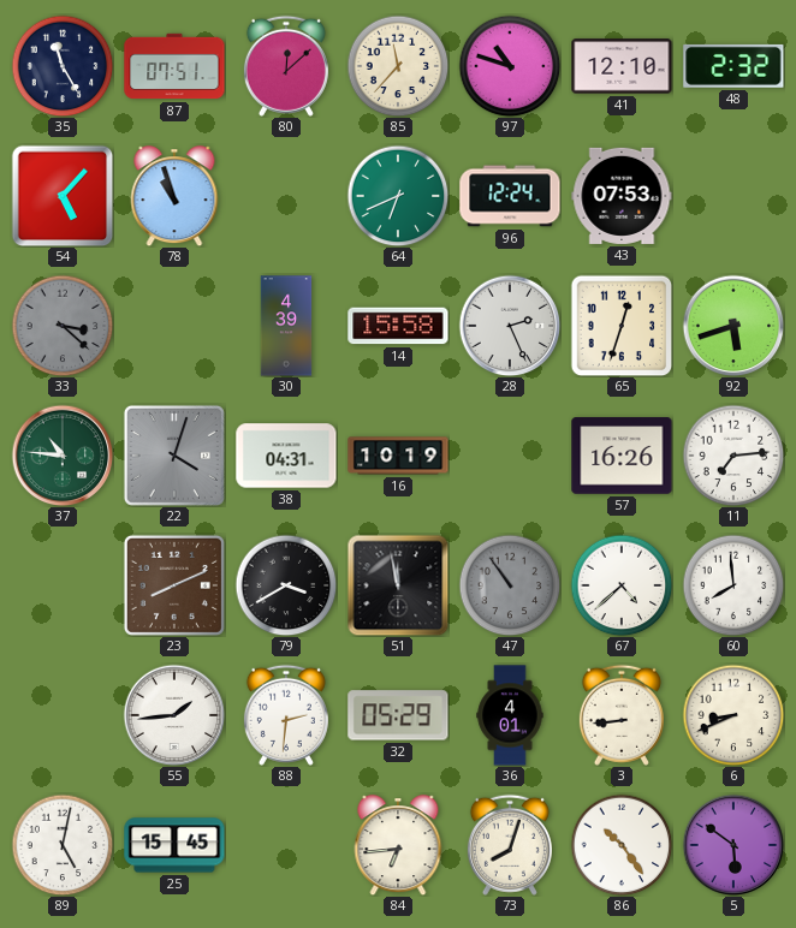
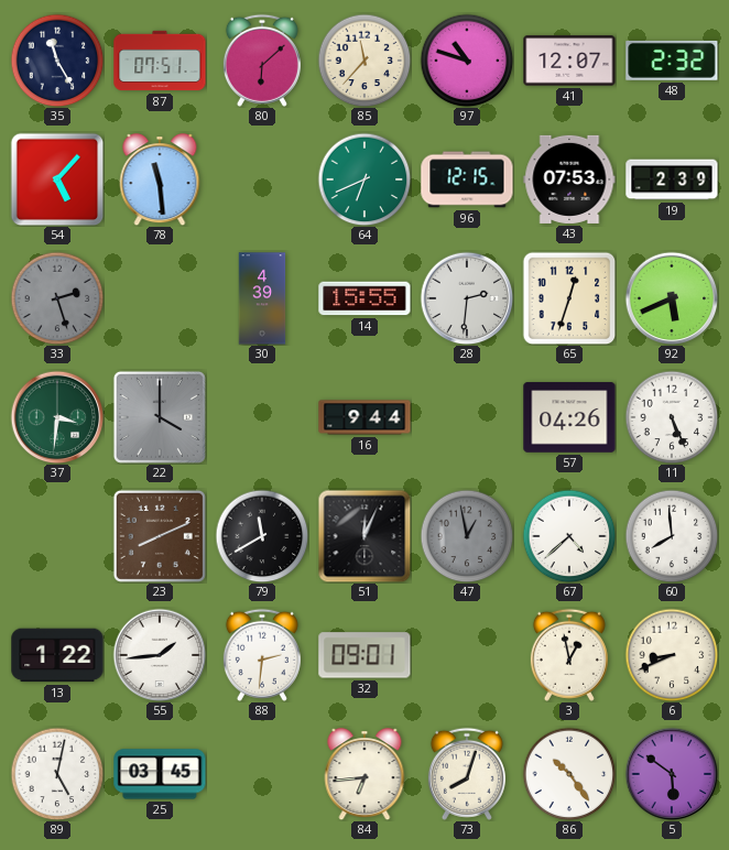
80: 12:08 -> 6:08
41: 12:10 -> 12:07
78: 10:57 -> 11:29
96: 12:24 -> 12:15
19: none -> 2:39
33: 3:22 -> 2:27
14: 15:58 -> 15:55
28: 2:26 -> 2:31
92: 5:42 -> 5:41
37: 10:46 -> 3:31
22: 4:03 -> 4:00
38: 04:31 -> none
16: 10:19 -> 9:44
57: 16:26 -> 04:26
11: 7:14 -> 5:26
79: 3:40 -> 11:40
51: 11:58 -> 12:04
47: 10:54 -> 12:58
13: none -> 1:22
32: 05:29 -> 09:01
36: 4:01 -> none
3: 8:44 -> 12:58
25: 15:45 -> 03:45
